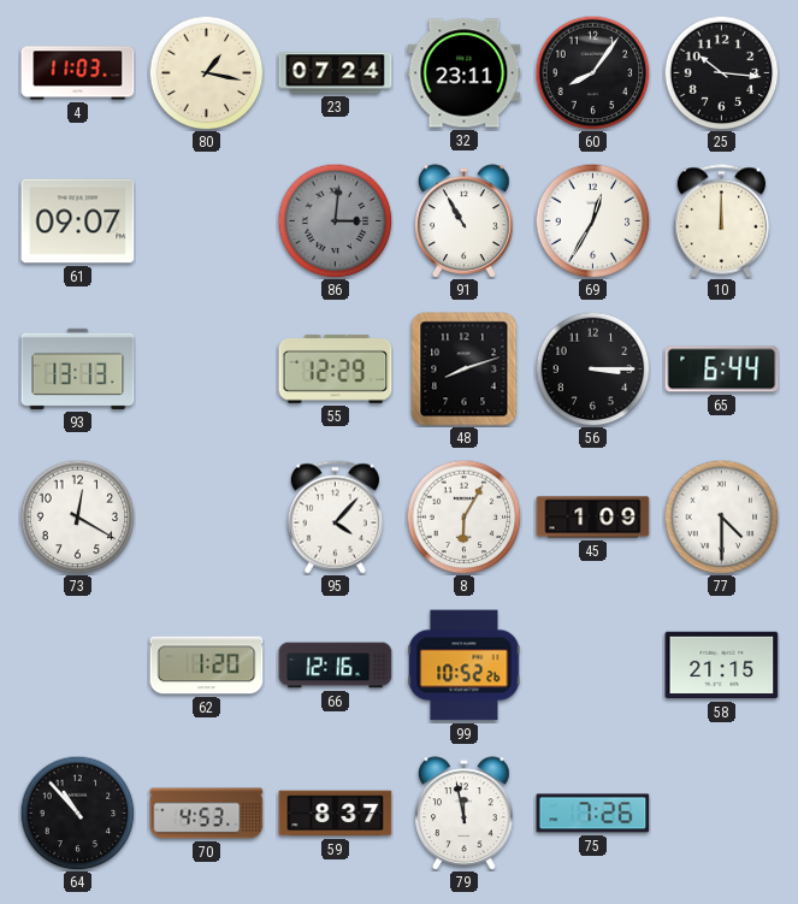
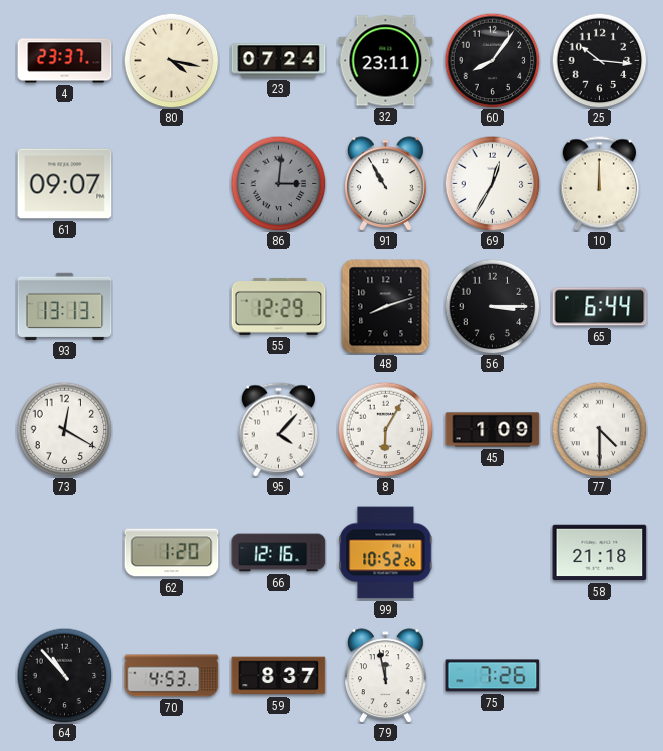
4: 11:03 -> 23:37
80: 1:17 -> 4:17
58: 21:15 -> 21:18
